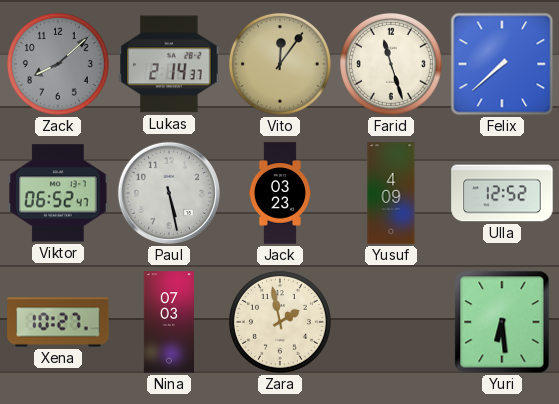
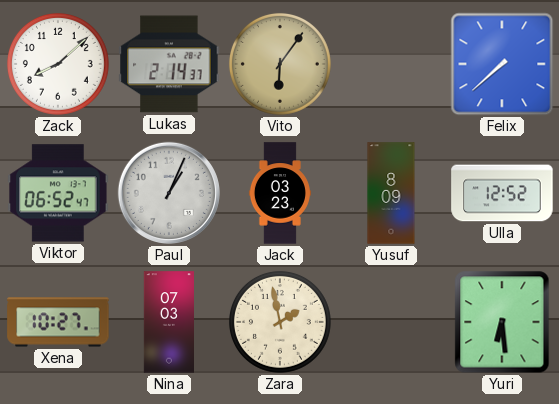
Zack dial: grey -> white
Vito: 12:06 -> 6:06
Farid: 11:27 -> none
Paul: 5:28 -> 1:04
Yusuf: 4:09 -> 8:09
